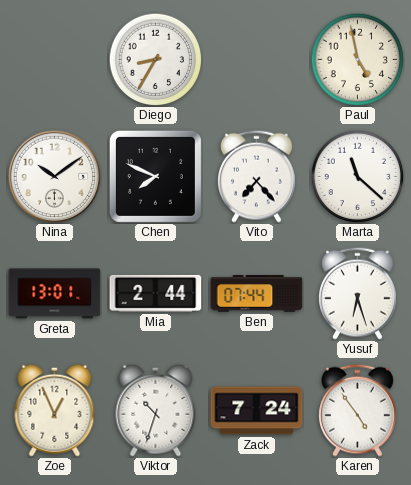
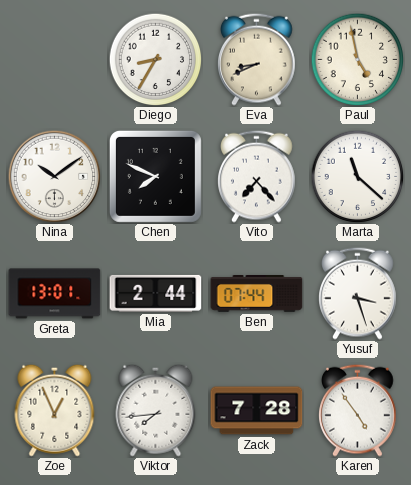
Eva: none -> 8:41
Yusuf: 6:27 -> 3:27
Viktor: 10:33 -> 7:44
Zack: 7:24 -> 7:28
